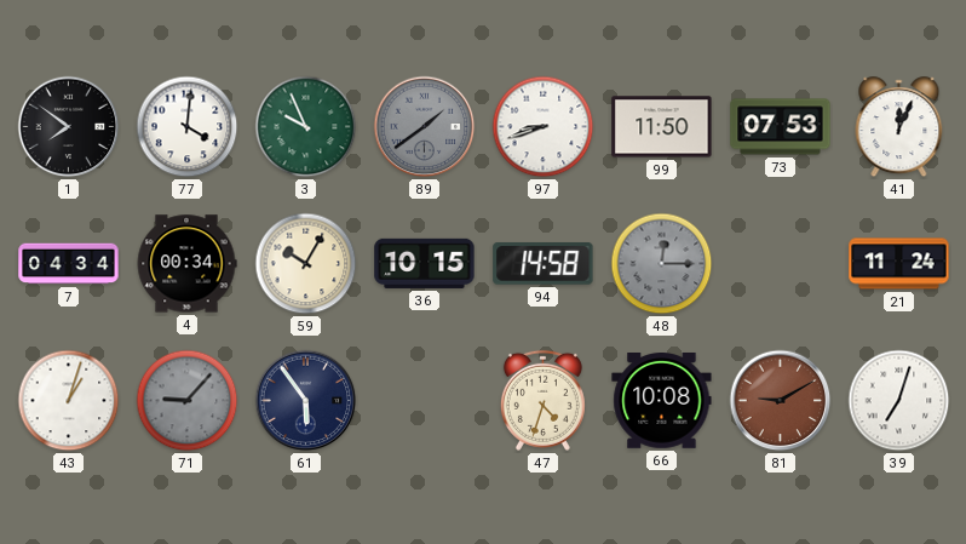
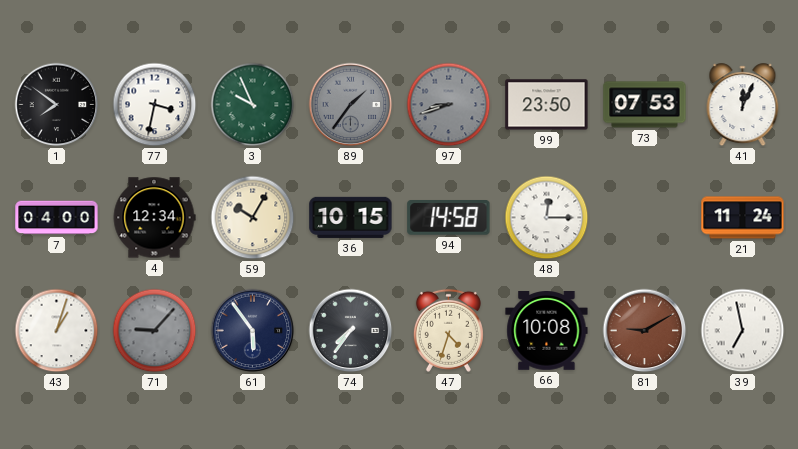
77: 4:01 -> 3:32
89: 1:39 -> 1:36
97 dial: white -> grey
99: 11:50 -> 23:50
7: 04:34 -> 04:00
4: 00:34 -> 12:34
48 dial: grey -> white
74: none -> 7:36
39: 7:03 -> 6:58
